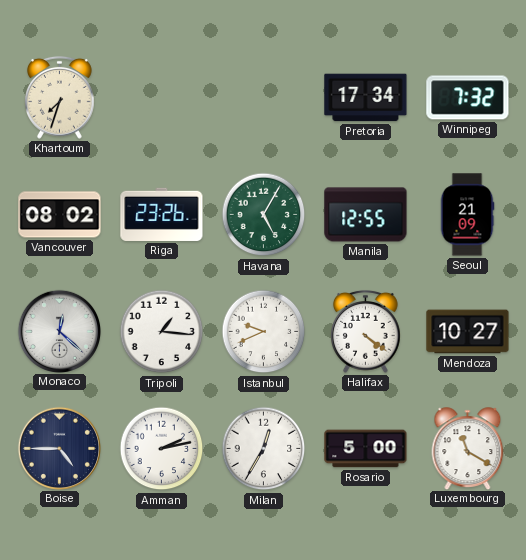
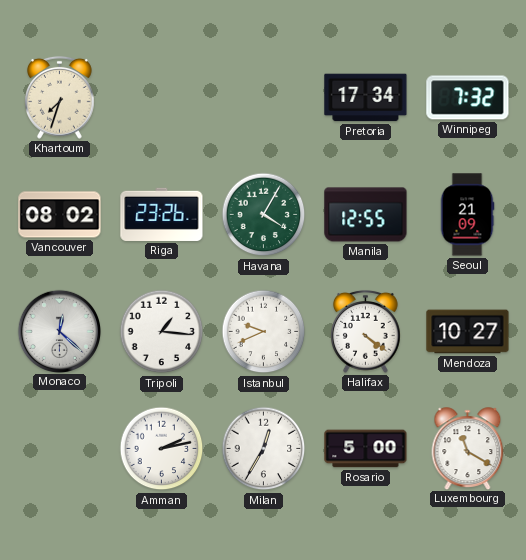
Havana: 5:05 -> 4:05
Boise: 4:45 -> none
